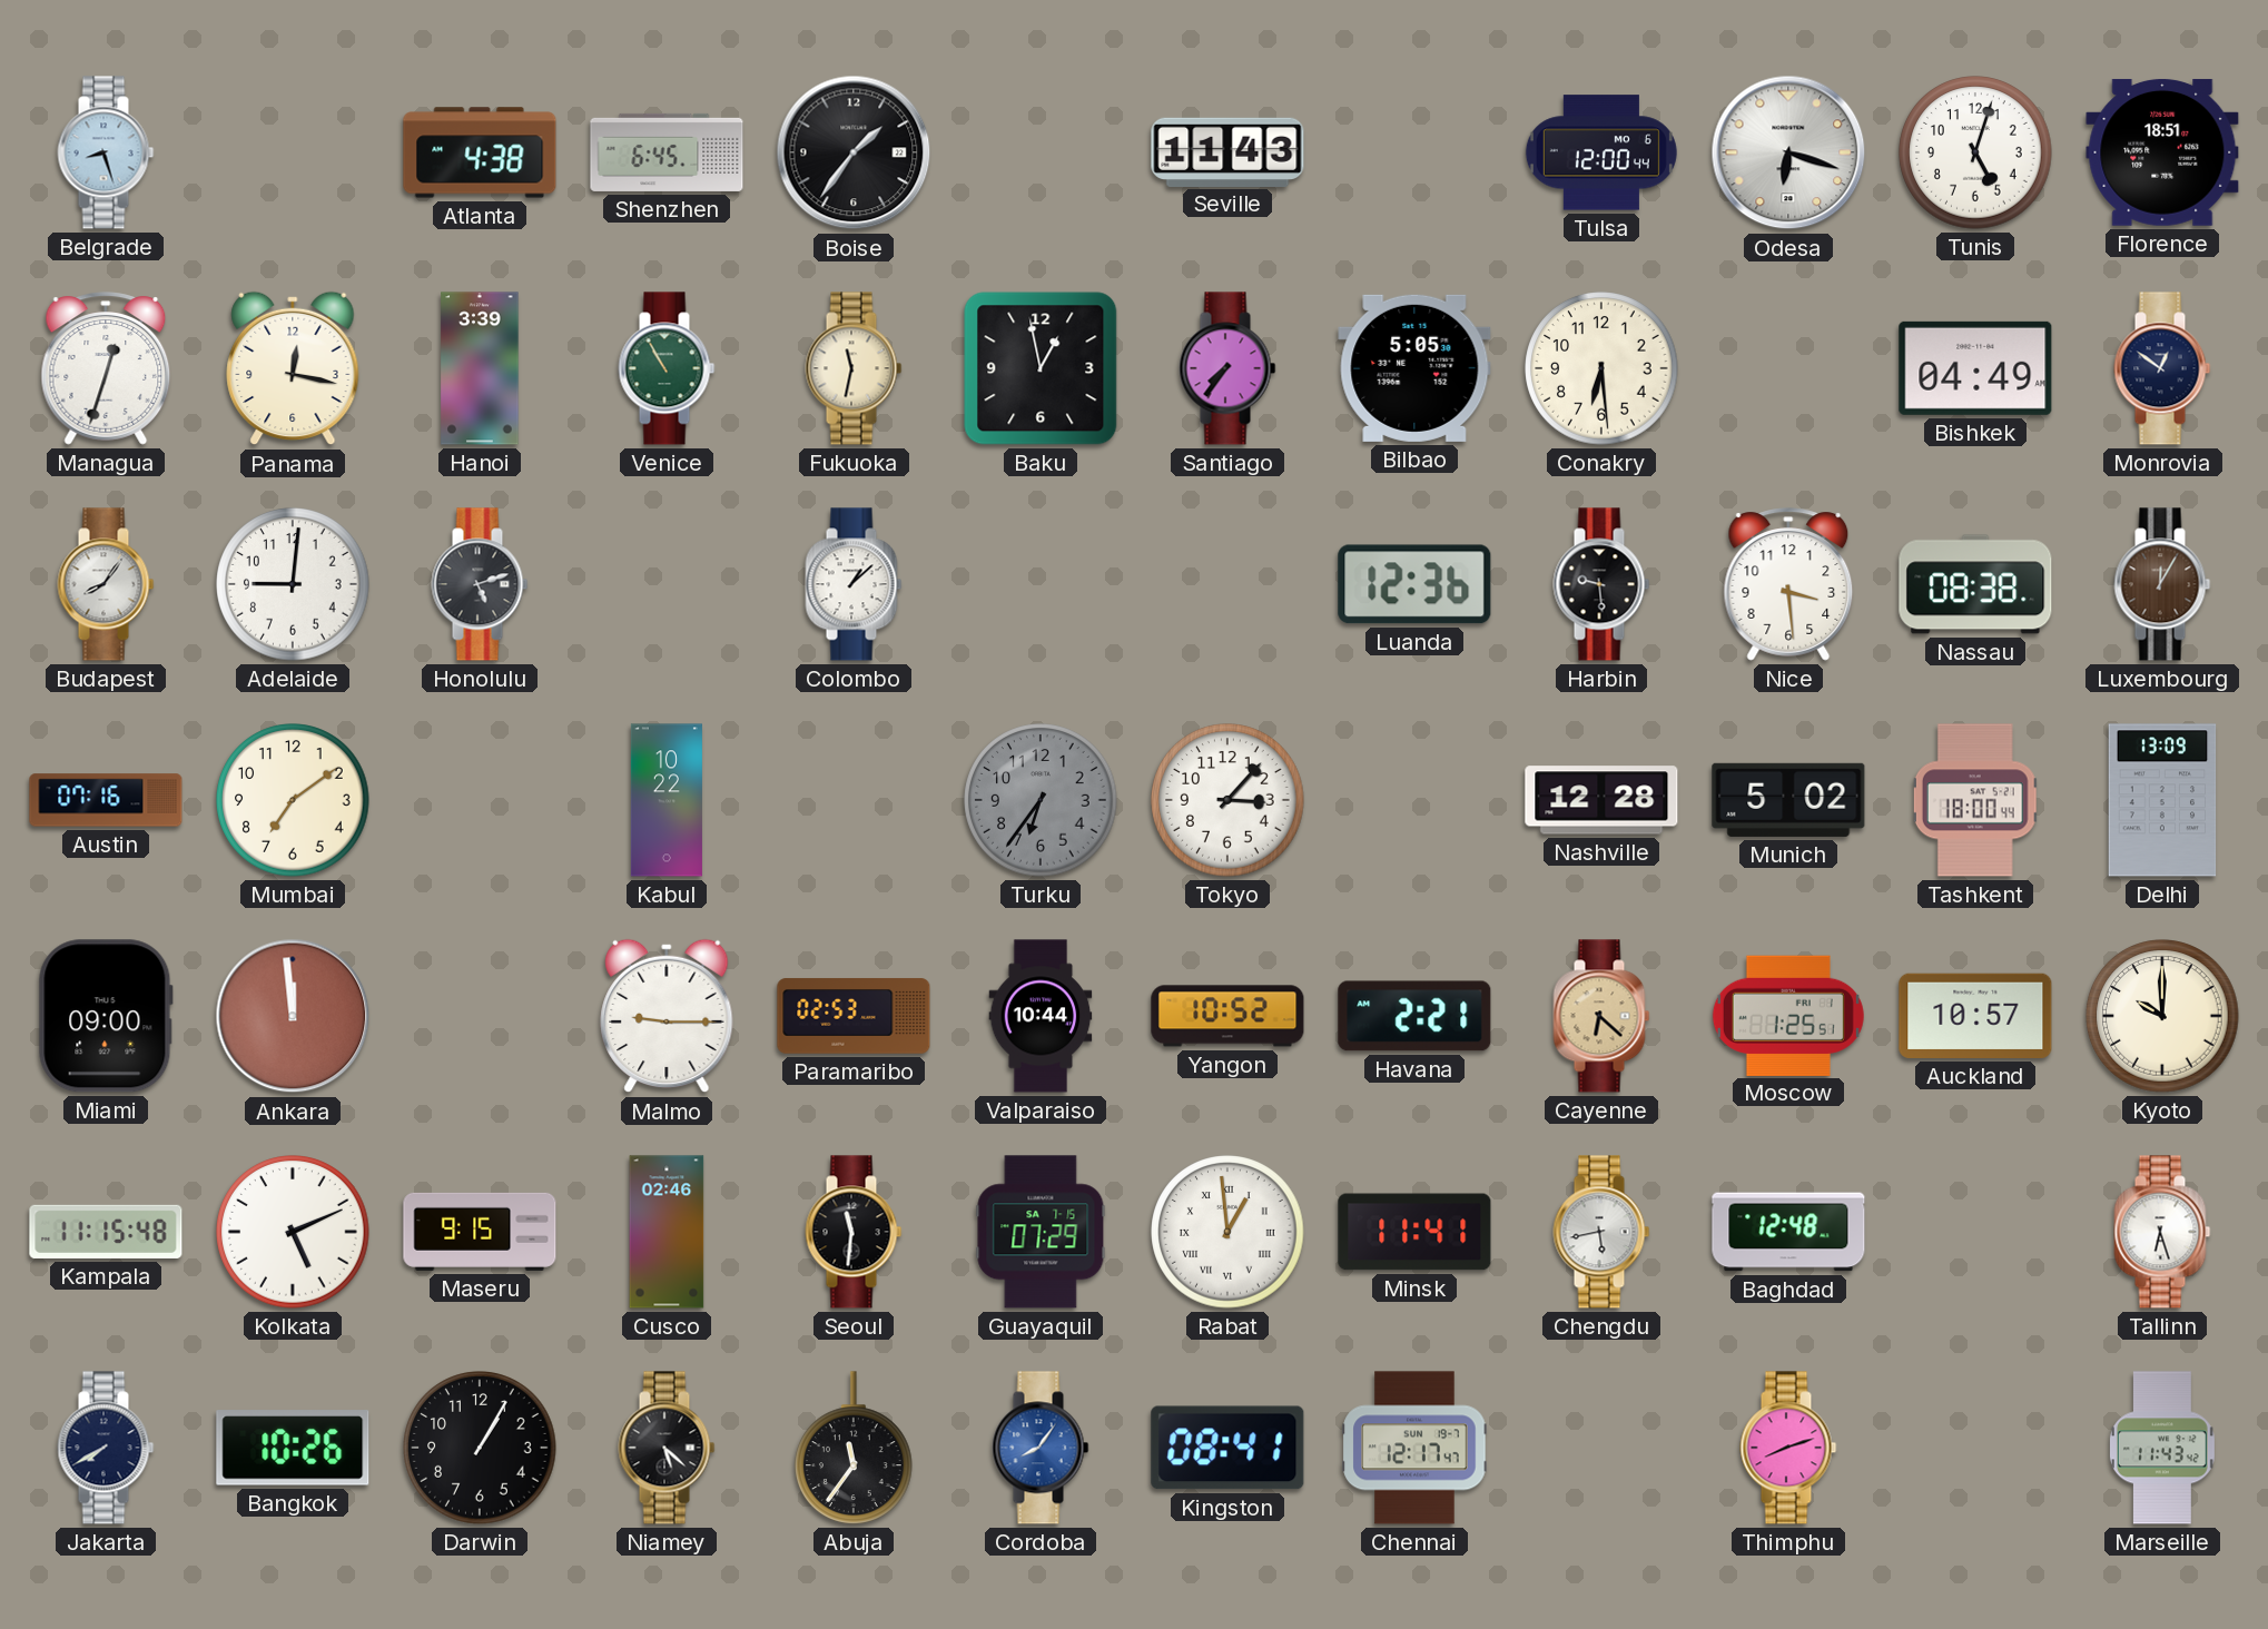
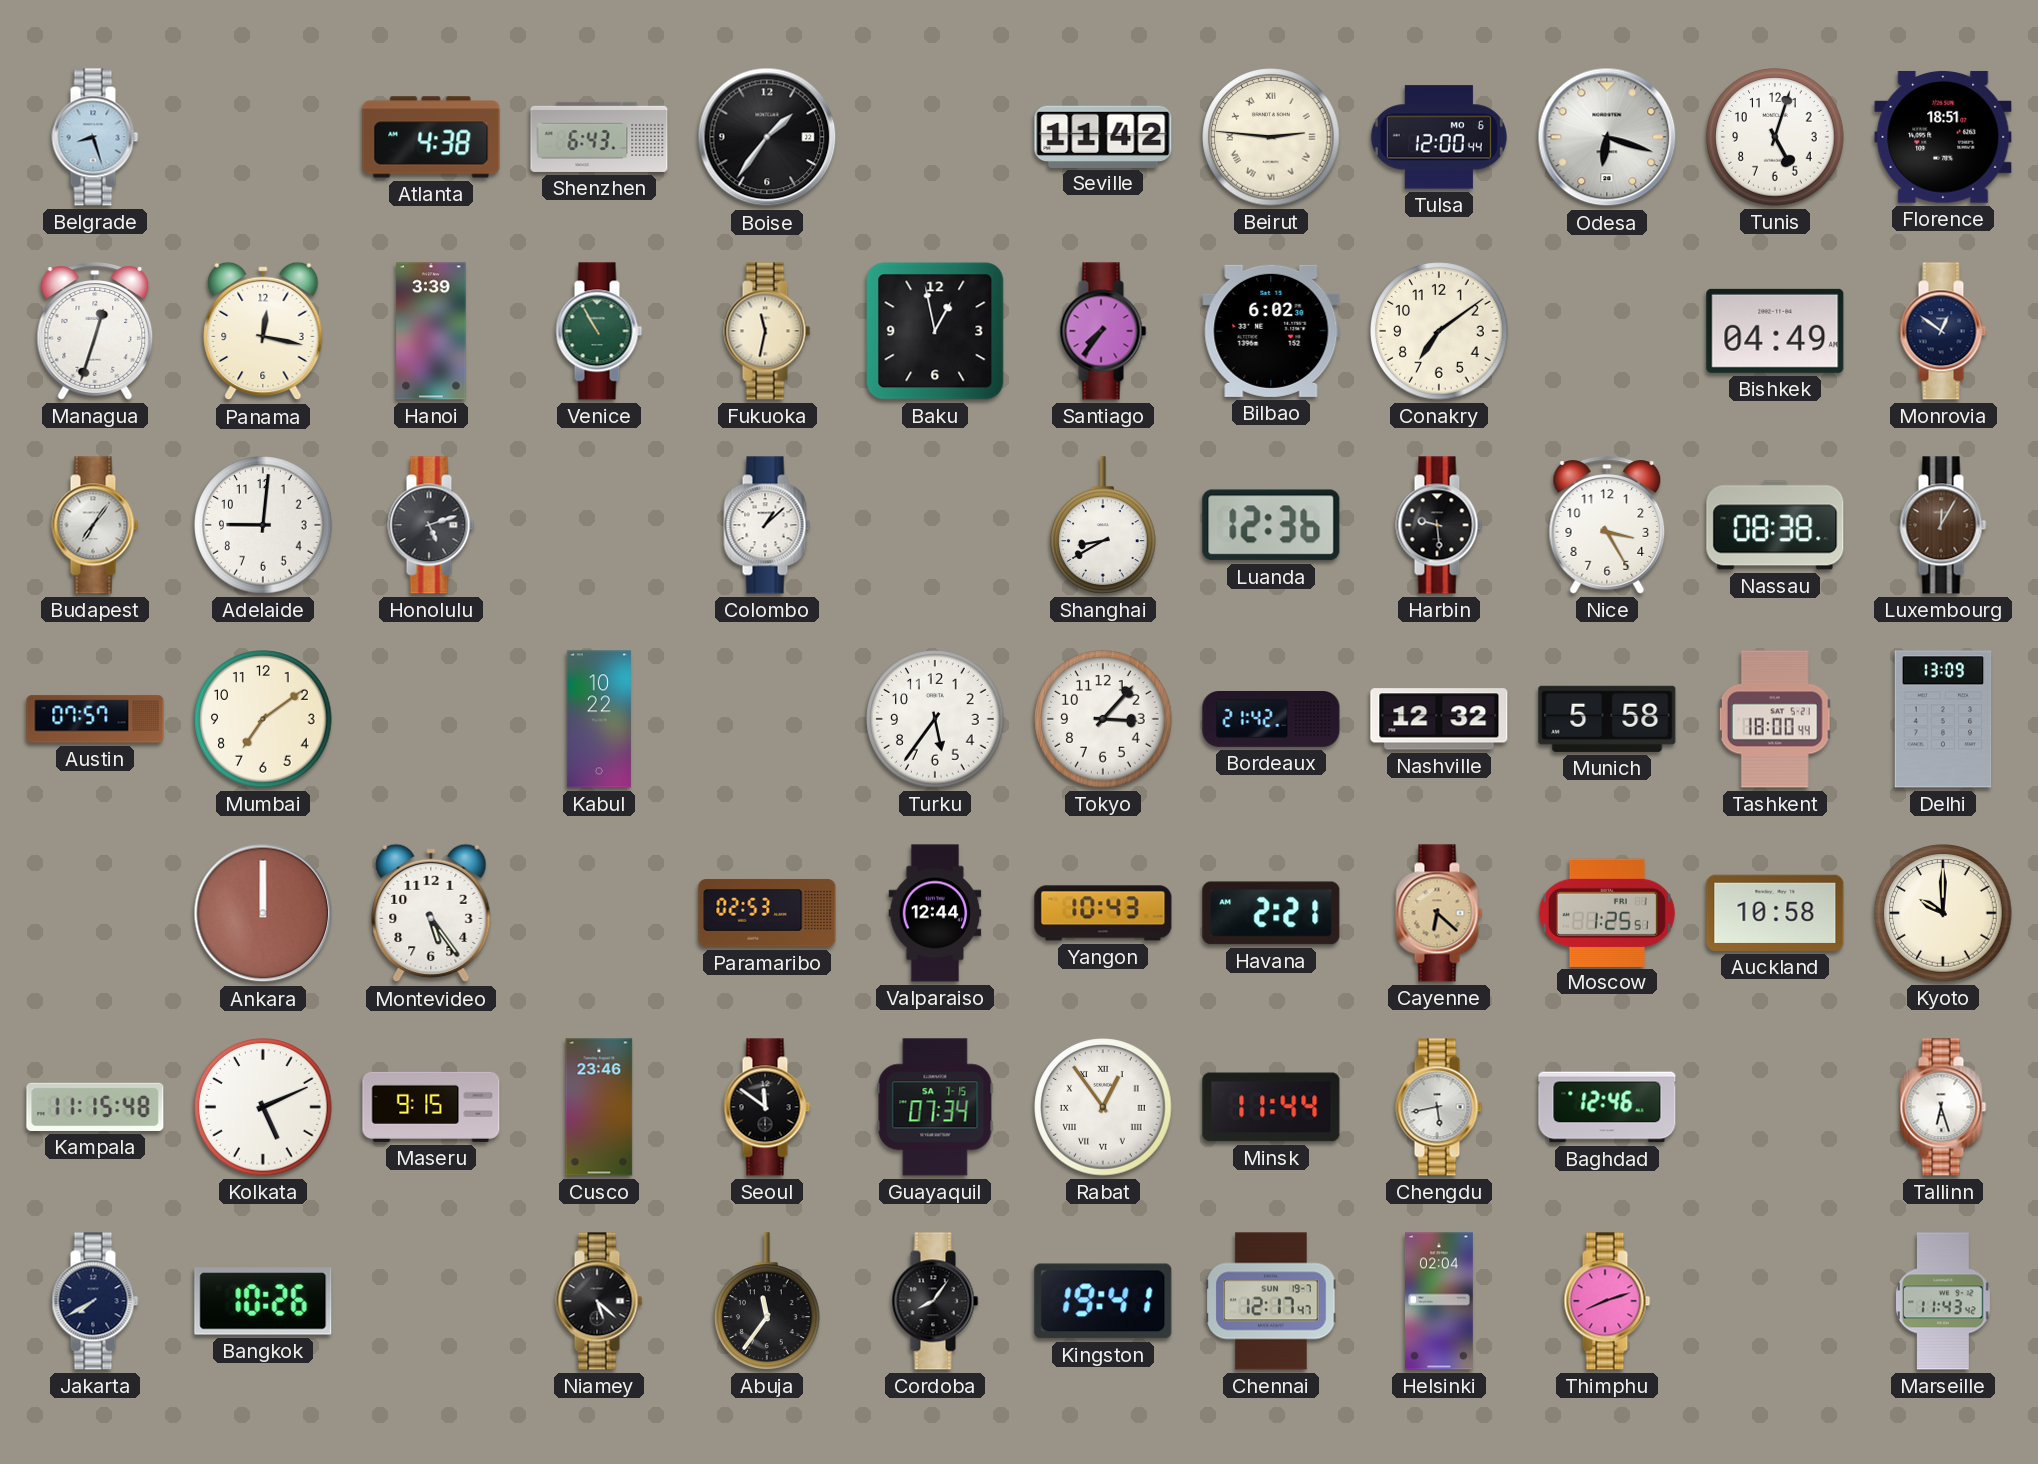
Shenzhen: 6:45 -> 6:43
Seville: 11:43 -> 11:42
Beirut: none -> 2:46
Bilbao: 5:05 -> 6:02
Conakry: 6:29 -> 7:09
Budapest: 8:06 -> 7:06
Shanghai: none -> 8:40
Nice: 3:29 -> 3:25
Austin: 07:16 -> 07:57
Turku: 6:36 -> 5:36
Turku dial: grey -> white
Bordeaux: none -> 21:42
Nashville: 12:28 -> 12:32
Munich: 5:02 -> 5:58
Miami: 09:00 -> none
Ankara: 11:59 -> 12:00
Montevideo: none -> 5:24
Malmo: 9:15 -> none
Valparaiso: 10:44 -> 12:44
Yangon: 10:52 -> 10:43
Auckland: 10:57 -> 10:58
Cusco: 02:46 -> 23:46
Seoul: 11:31 -> 11:51
Guayaquil: 07:29 -> 07:34
Rabat: 12:59 -> 12:54
Minsk: 11:41 -> 11:44
Baghdad: 12:48 -> 12:46
Darwin: 1:05 -> none
Cordoba dial: blue -> black
Kingston: 08:41 -> 19:41
Helsinki: none -> 02:04
